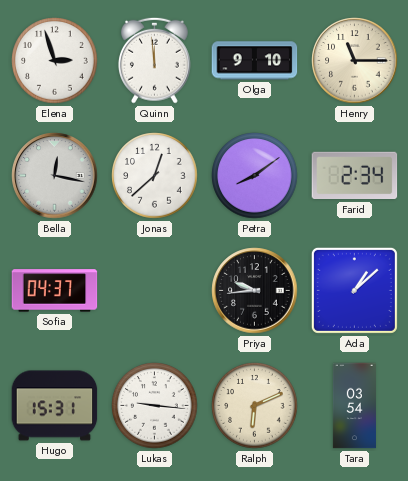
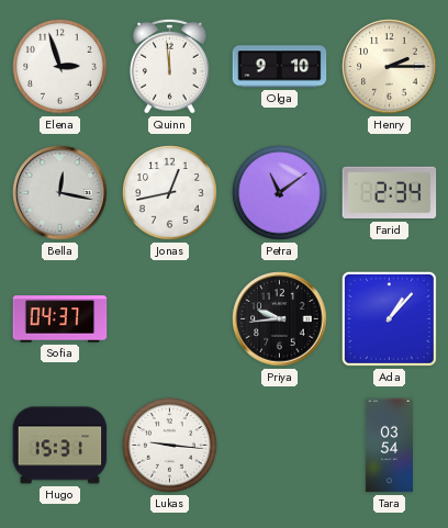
Henry: 11:15 -> 2:15
Jonas: 12:38 -> 12:43
Petra: 8:09 -> 11:09
Ada: 1:08 -> 1:07
Ralph: 6:11 -> none
